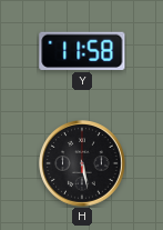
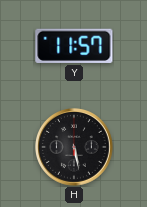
Y: 11:58 -> 11:57
